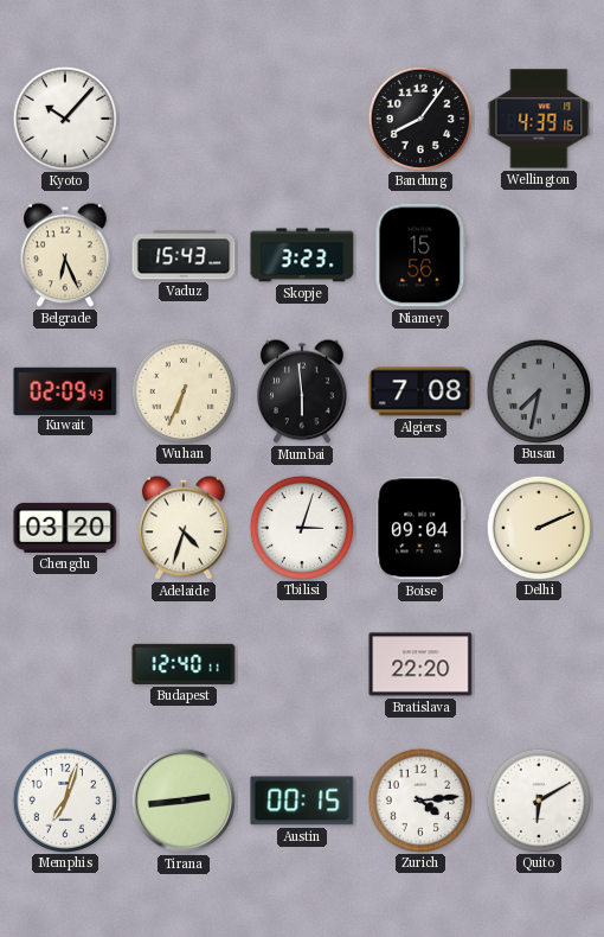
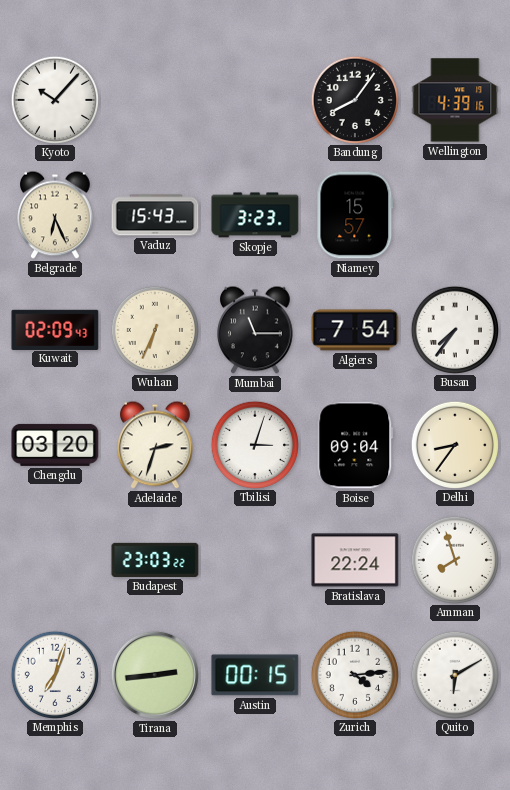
Niamey: 15:56 -> 15:57
Mumbai: 5:59 -> 11:15
Algiers: 7:08 -> 7:54
Busan: 7:32 -> 7:36
Busan dial: grey -> white
Adelaide: 4:33 -> 2:33
Delhi: 2:11 -> 8:36
Budapest: 12:40 -> 23:03
Bratislava: 22:20 -> 22:24
Amman: none -> 7:57
